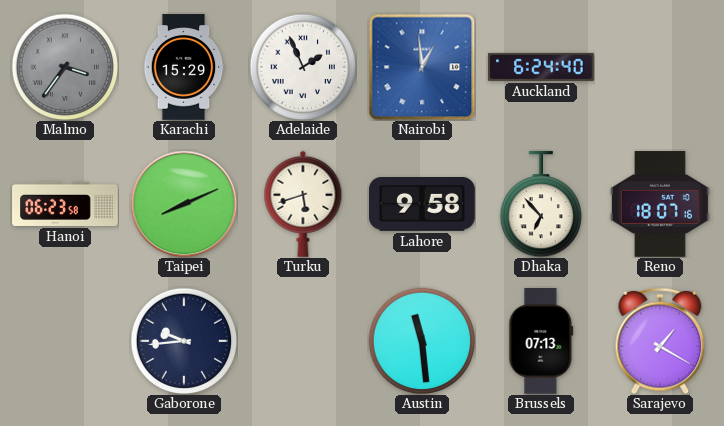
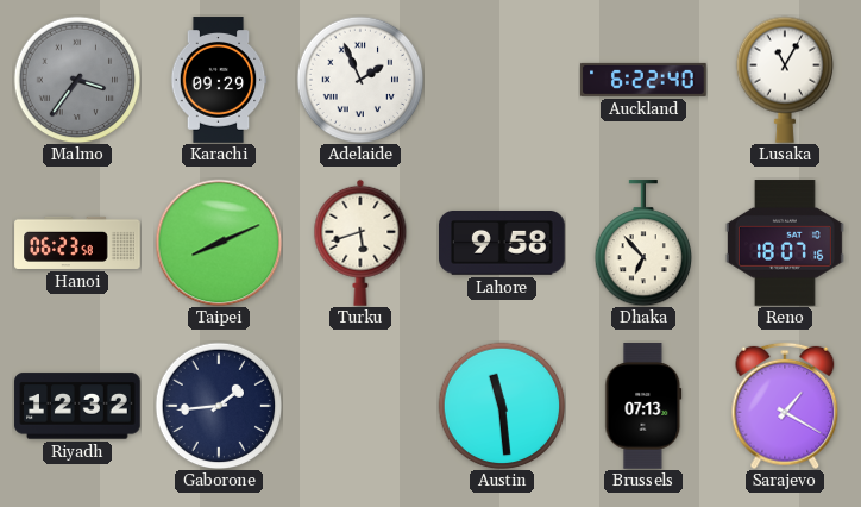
Karachi: 15:29 -> 09:29
Nairobi: 12:59 -> none
Auckland: 6:24 -> 6:22
Lusaka: none -> 11:05
Riyadh: none -> 12:32
Gaborone: 9:44 -> 1:44
